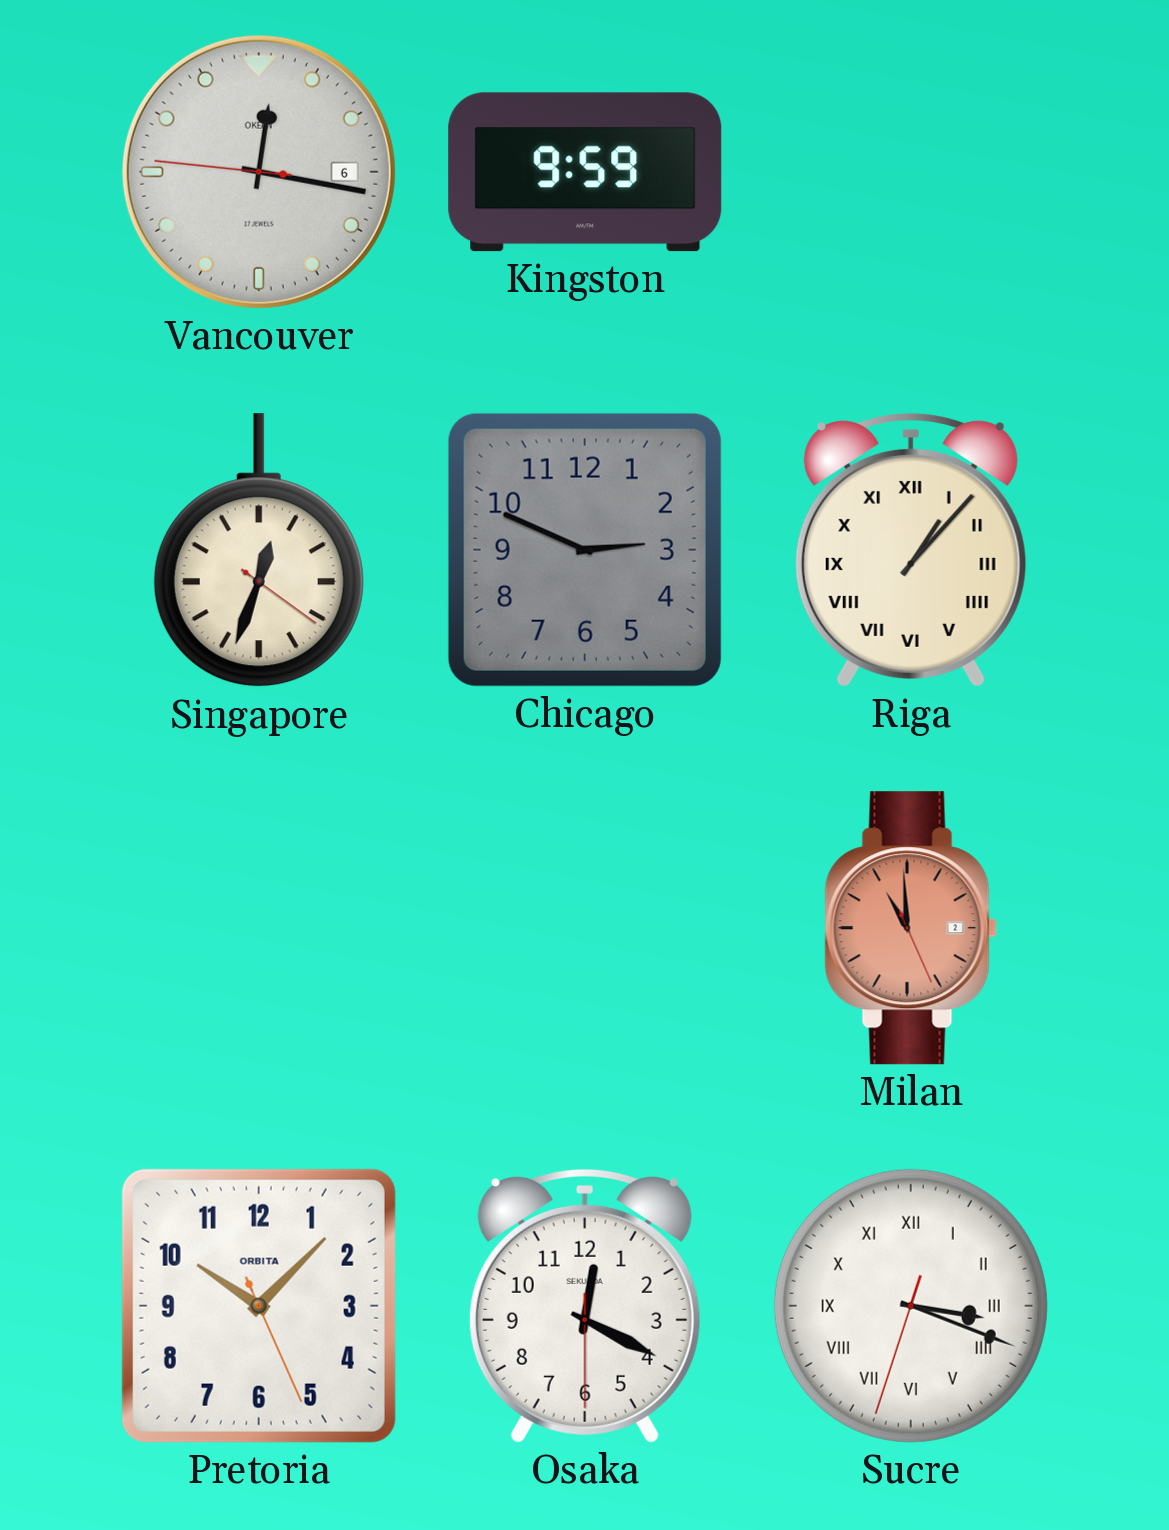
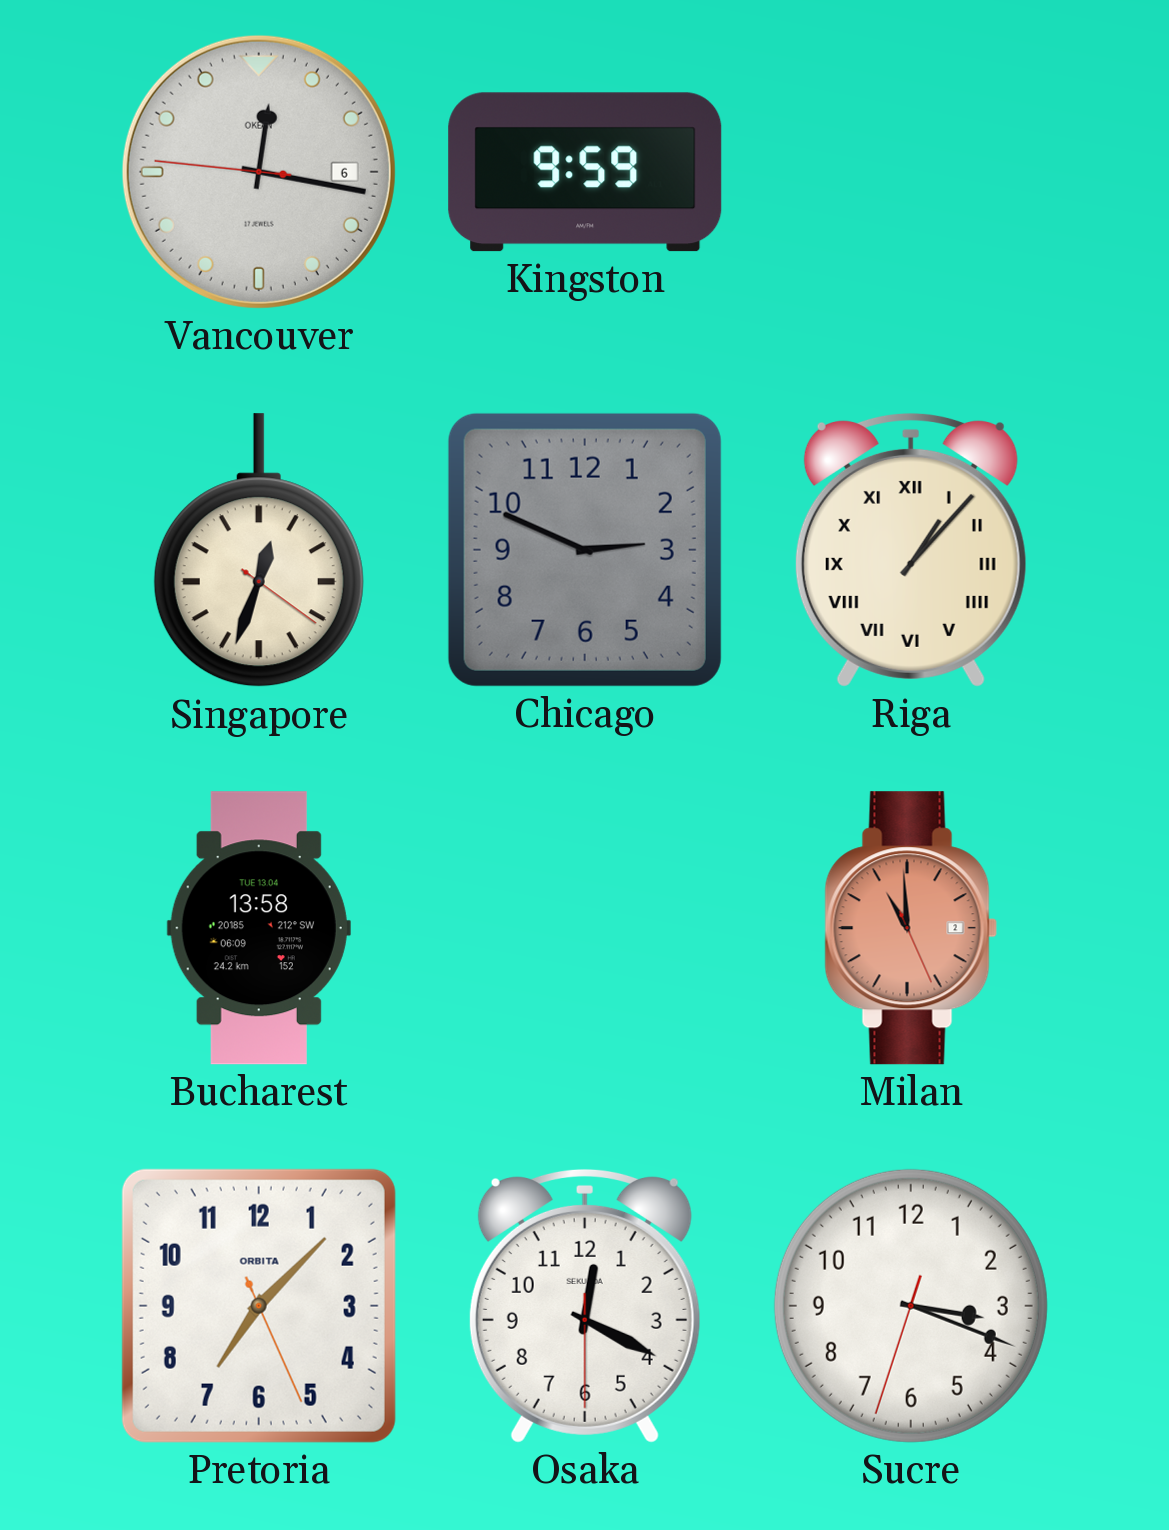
Bucharest: none -> 13:58
Pretoria: 10:07 -> 7:07
Sucre numerals: Roman -> Arabic
